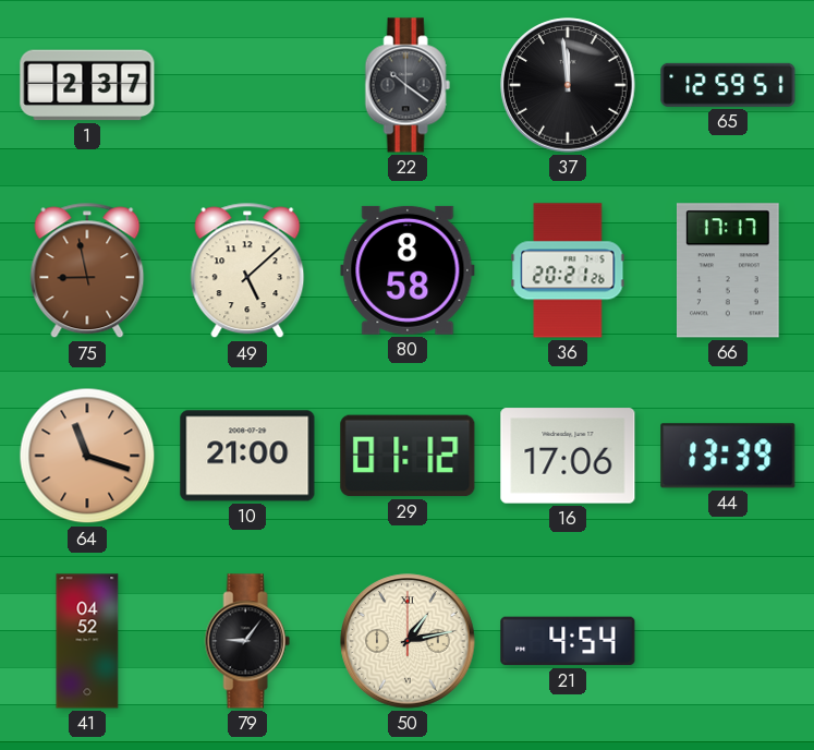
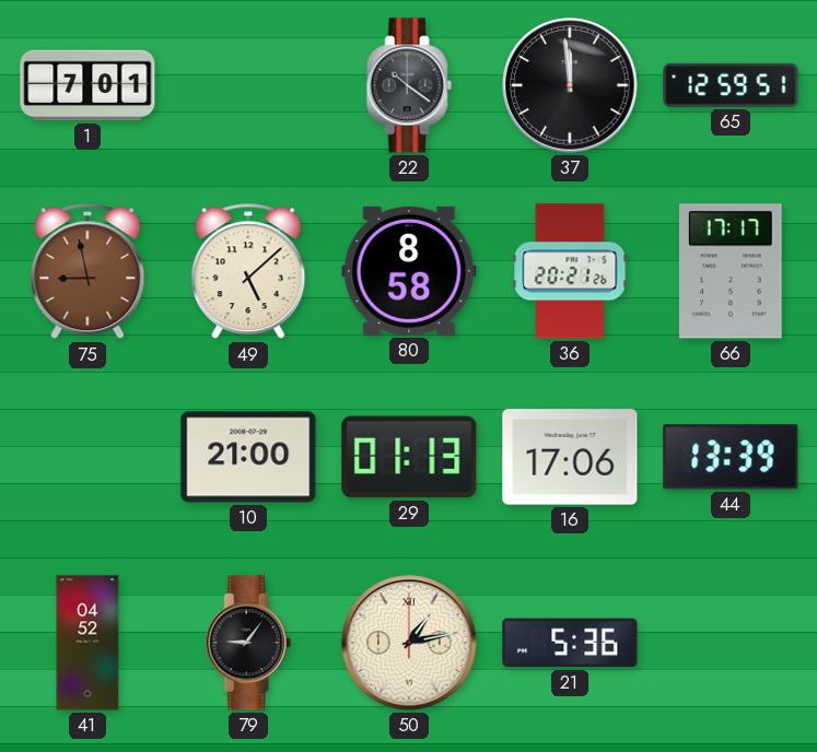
1: 2:37 -> 7:01
64: 11:18 -> none
29: 01:12 -> 01:13
21: 4:54 -> 5:36
